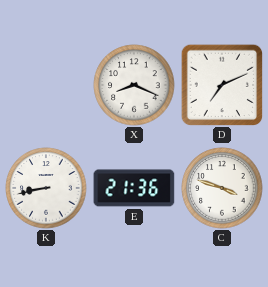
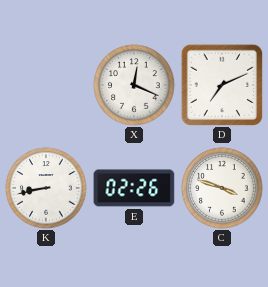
X: 8:19 -> 12:19
E: 21:36 -> 02:26
